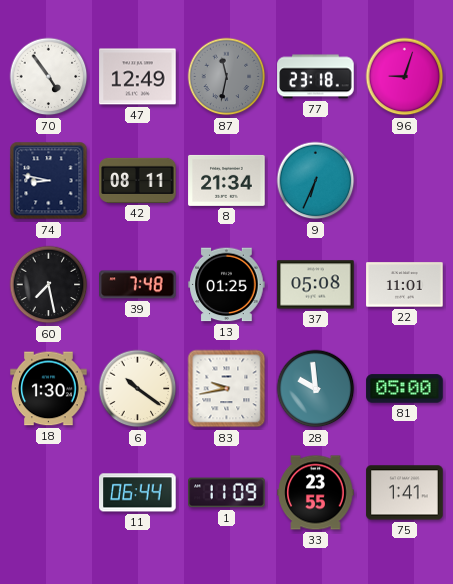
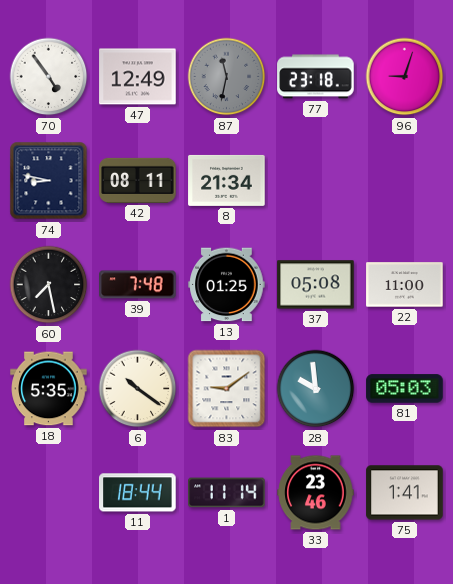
9: 6:34 -> none
22: 11:01 -> 11:00
18: 1:30 -> 5:35
83: 9:43 -> 9:09
81: 05:00 -> 05:03
11: 06:44 -> 18:44
1: 11:09 -> 11:14
33: 23:55 -> 23:46
